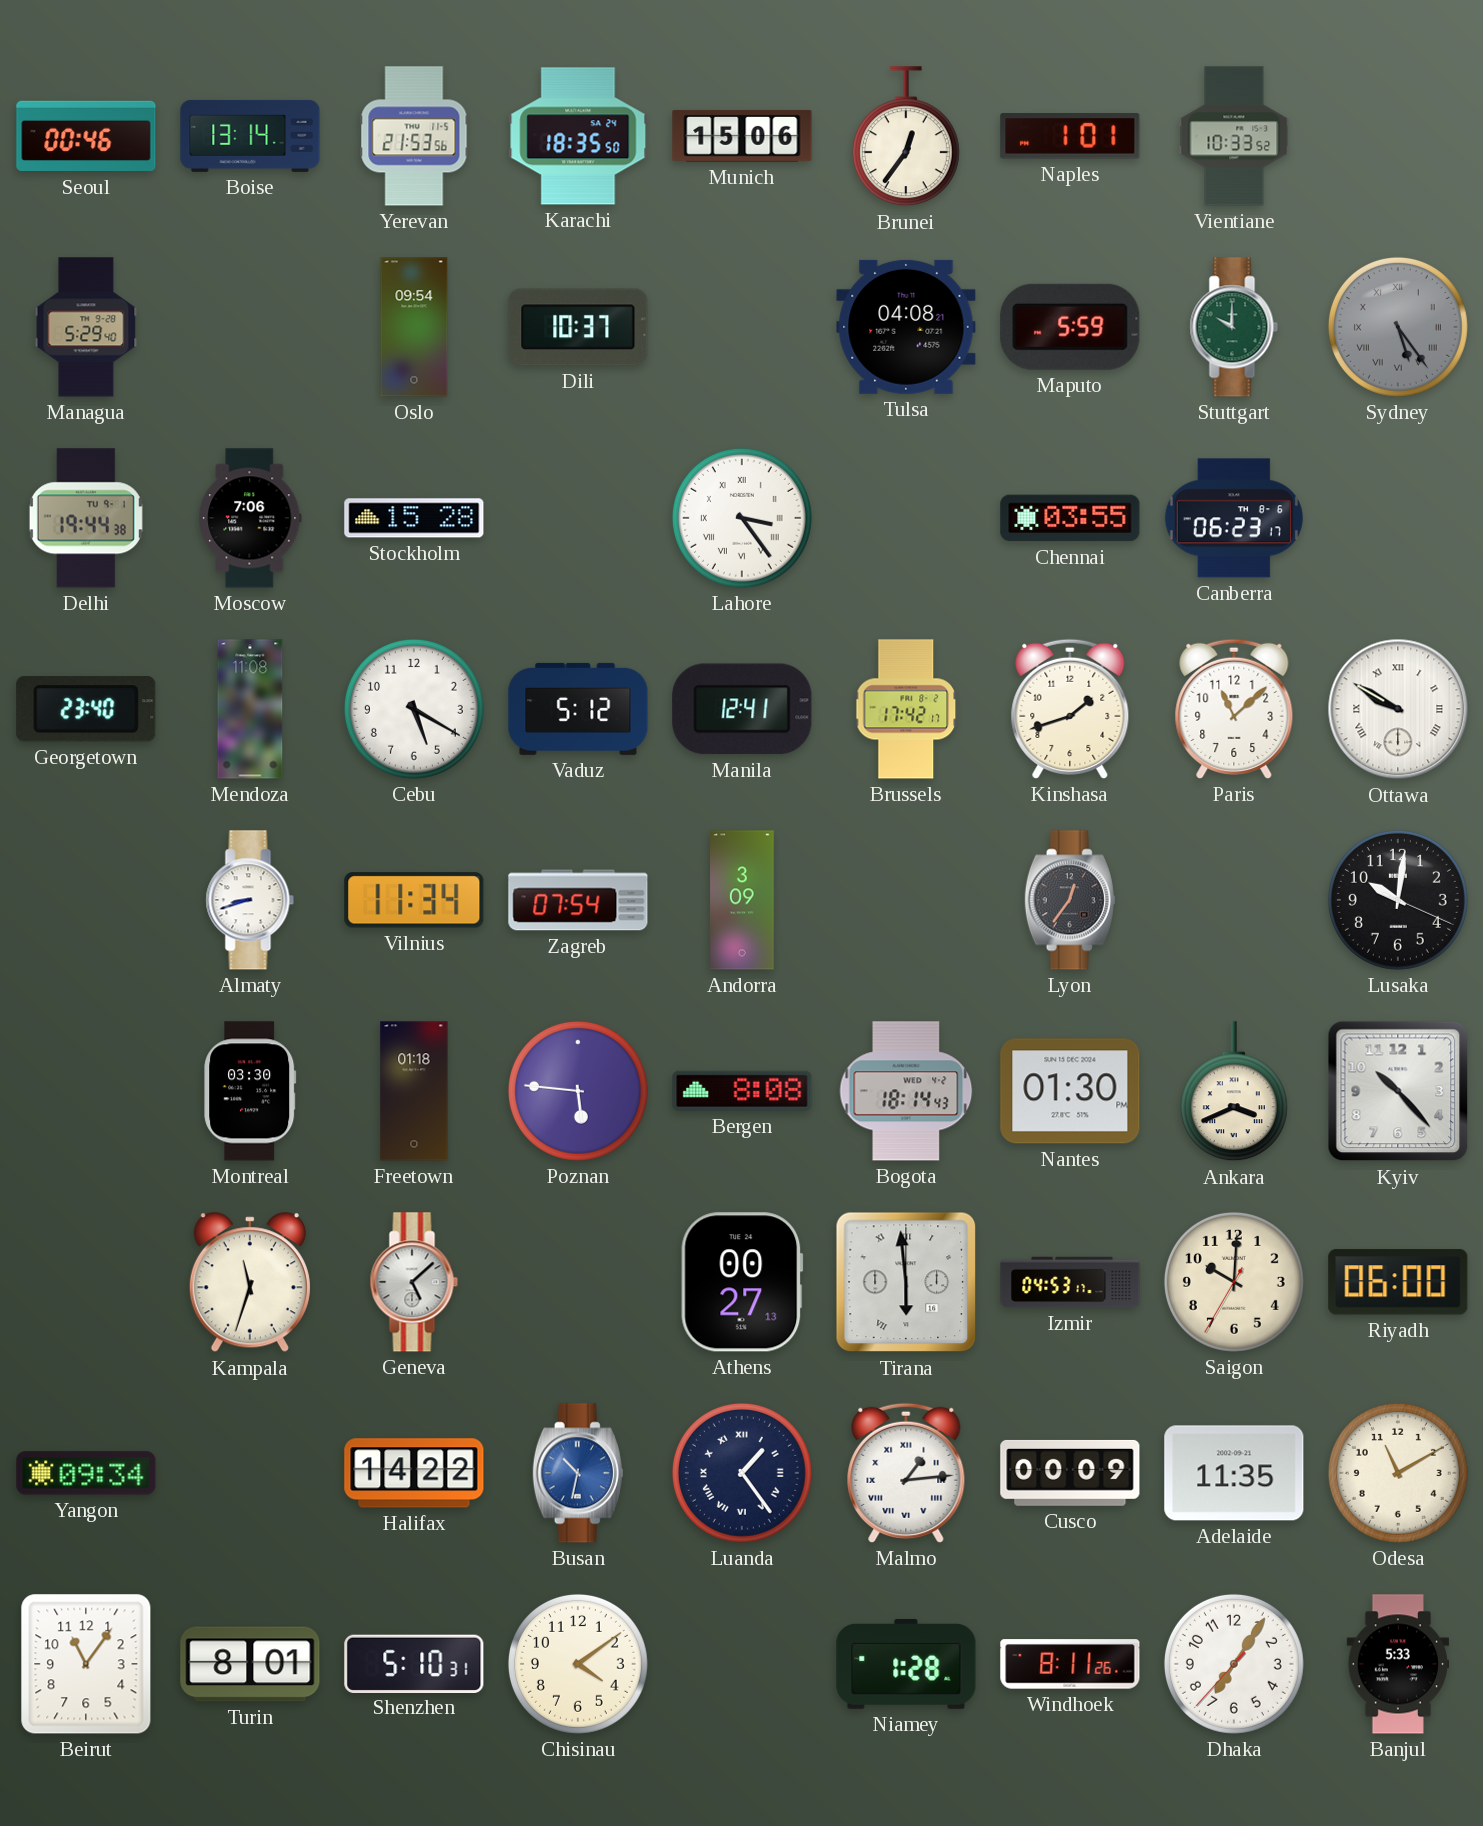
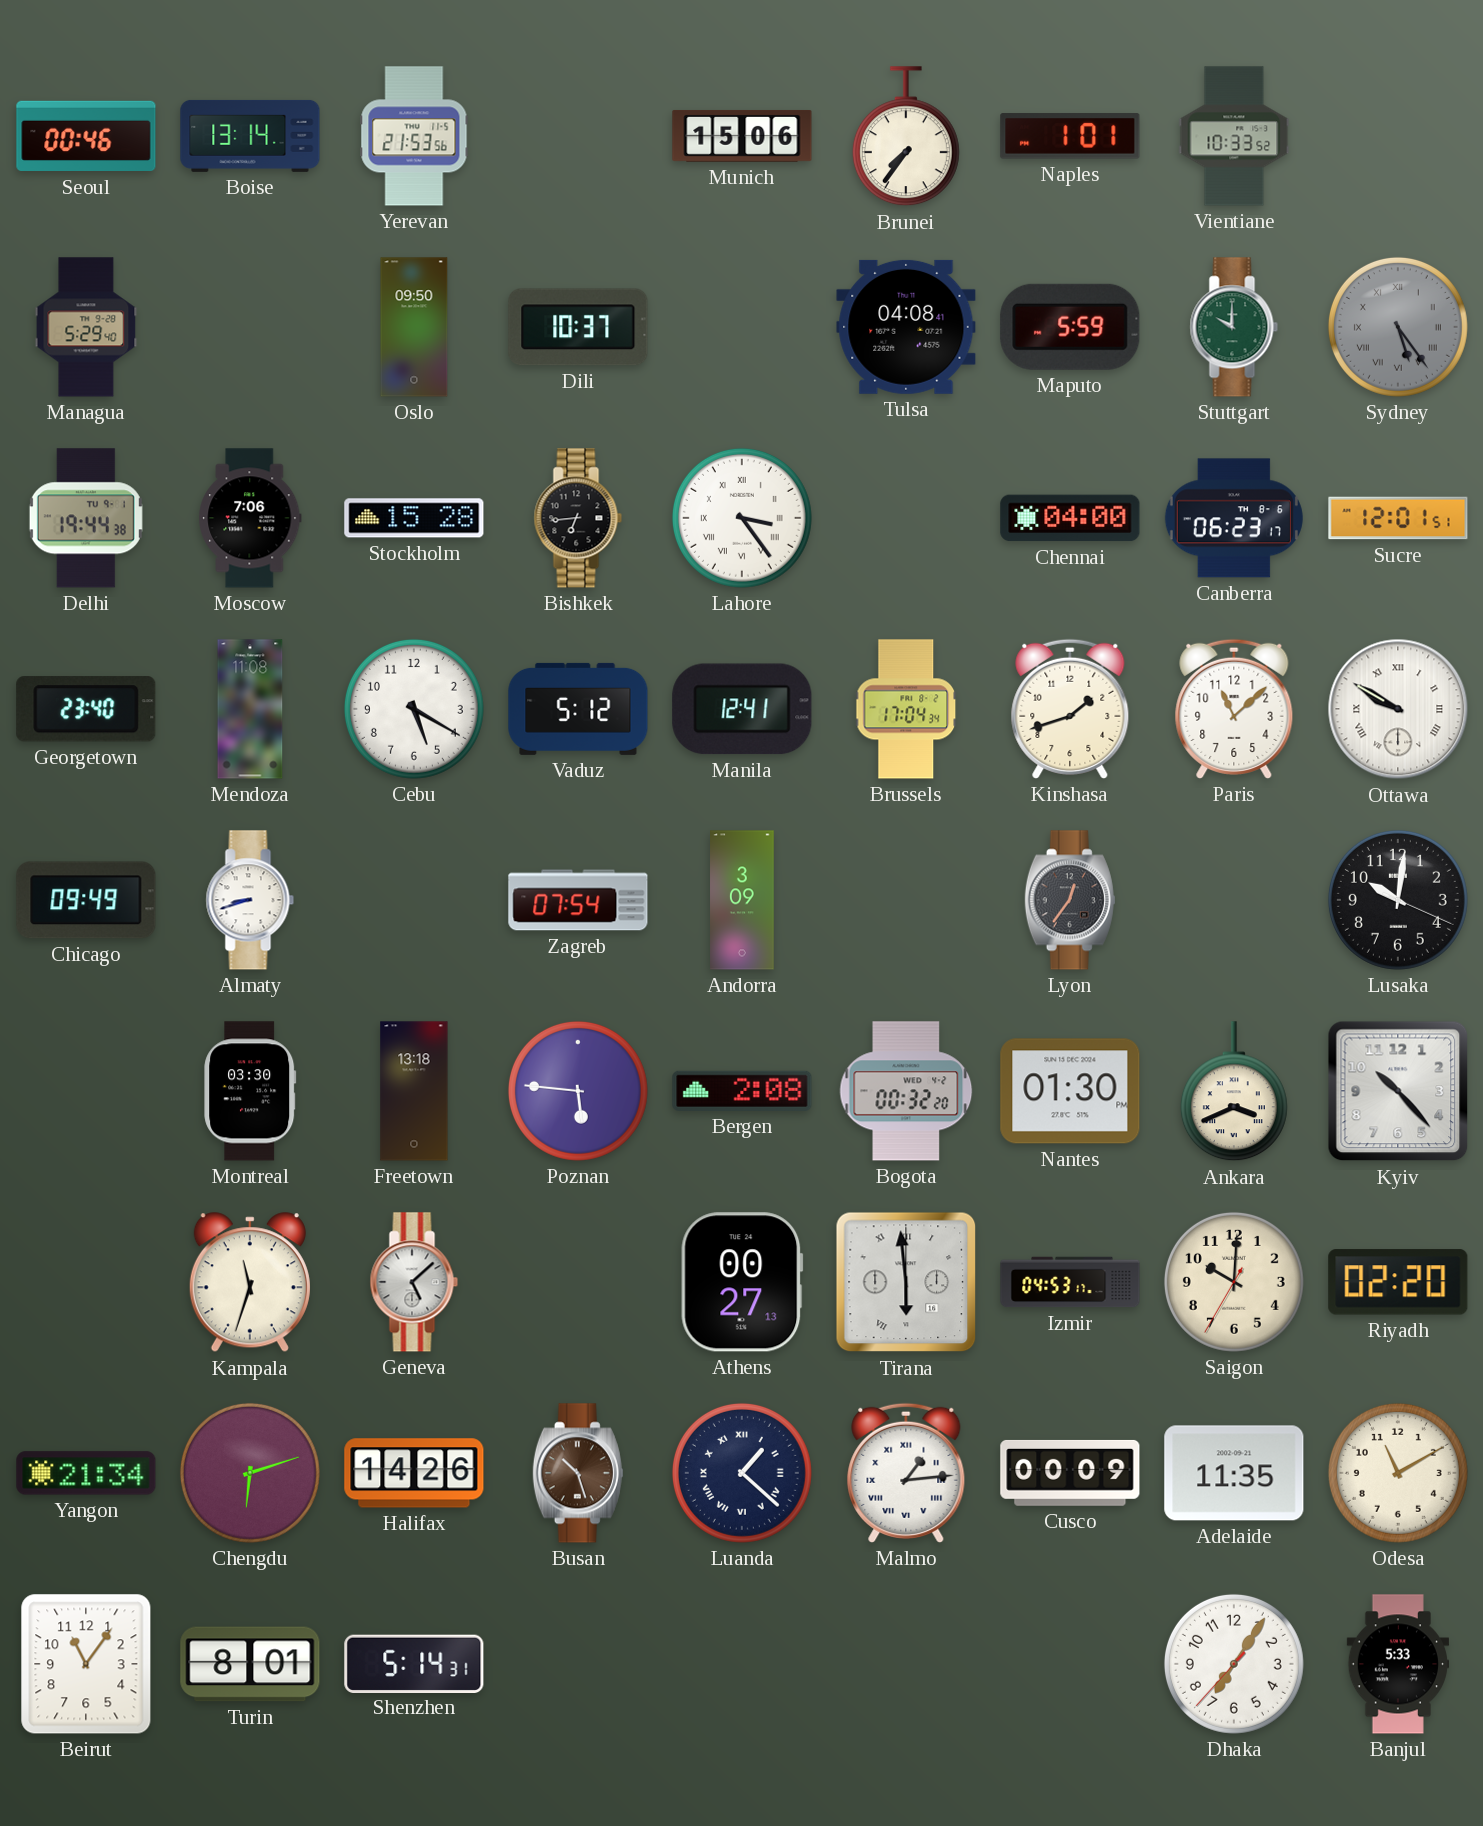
Karachi: 18:35 -> none
Brunei: 12:36 -> 7:36
Oslo: 09:54 -> 09:50
Tulsa: 04:08:21 -> 04:08:41
Bishkek: none -> 6:44
Chennai: 03:55 -> 04:00
Sucre: none -> 12:01
Brussels: 17:42 -> 17:04
Chicago: none -> 09:49
Vilnius: 11:34 -> none
Freetown: 01:18 -> 13:18
Bergen: 8:08 -> 2:08
Bogota: 18:14 -> 00:32
Riyadh: 06:00 -> 02:20
Yangon: 09:34 -> 21:34
Chengdu: none -> 6:12
Halifax: 14:22 -> 14:26
Busan: 10:32 -> 10:27
Busan dial: blue -> brown
Luanda: 1:24 -> 1:22
Shenzhen: 5:10 -> 5:14
Chisinau: 4:09 -> none
Niamey: 1:28 -> none
Windhoek: 8:11 -> none
